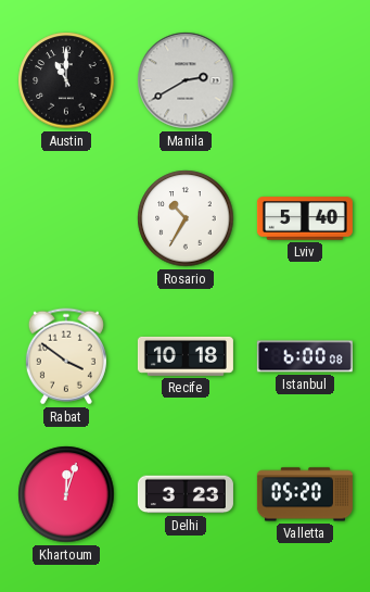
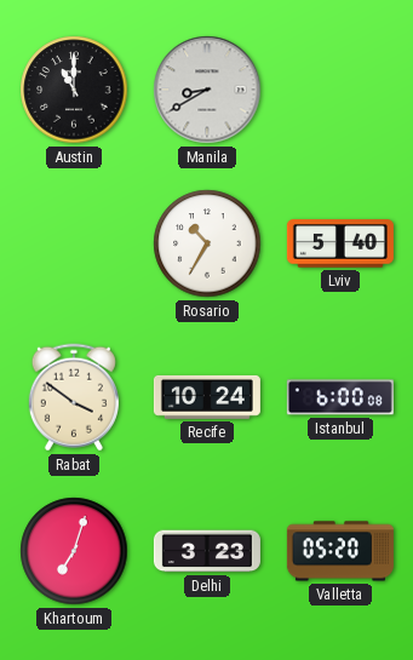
Manila: 2:40 -> 8:40
Recife: 10:18 -> 10:24
Khartoum: 12:03 -> 7:03
